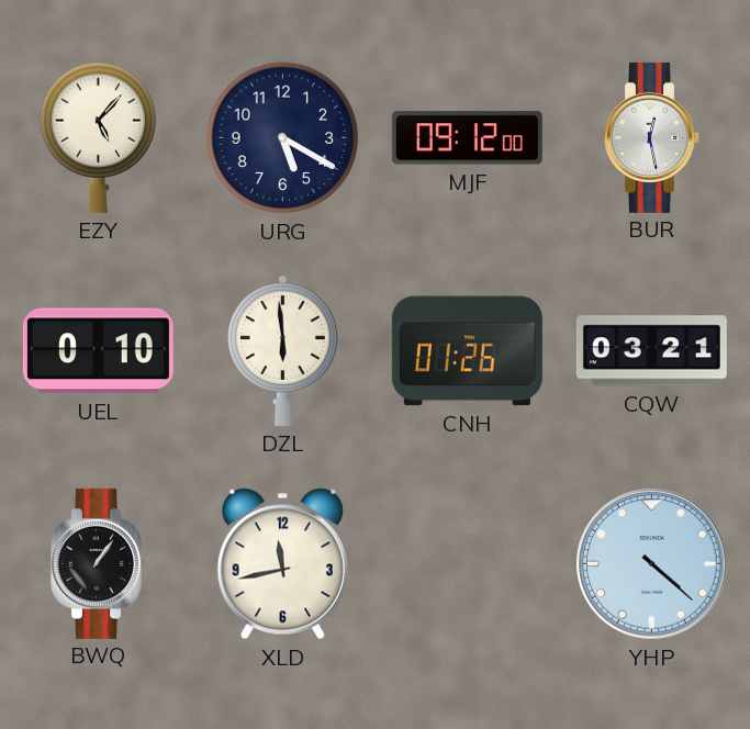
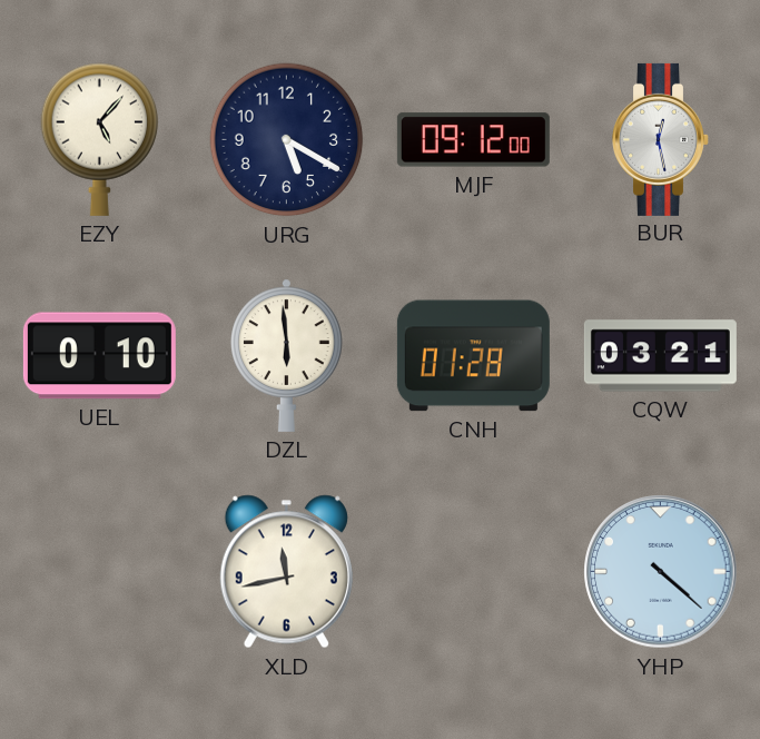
CNH: 01:26 -> 01:28
BWQ: 1:06 -> none
